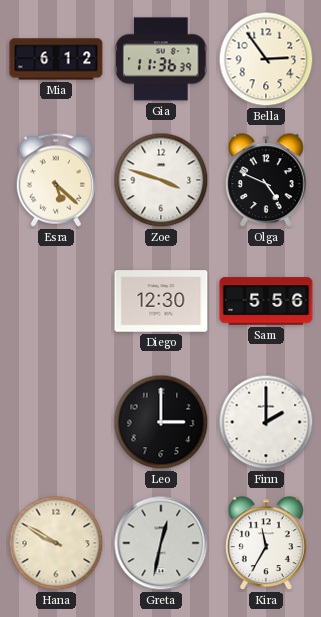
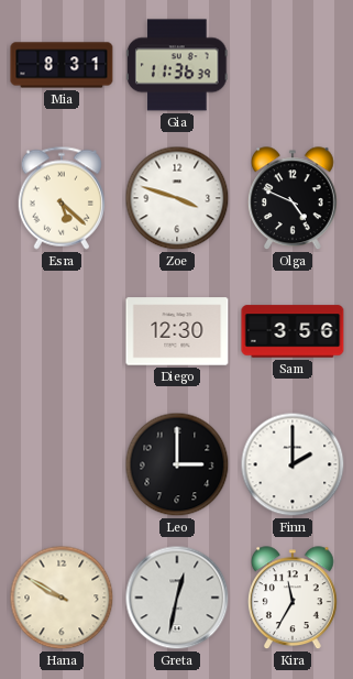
Mia: 6:12 -> 8:31
Bella: 2:54 -> none
Sam: 5:56 -> 3:56
